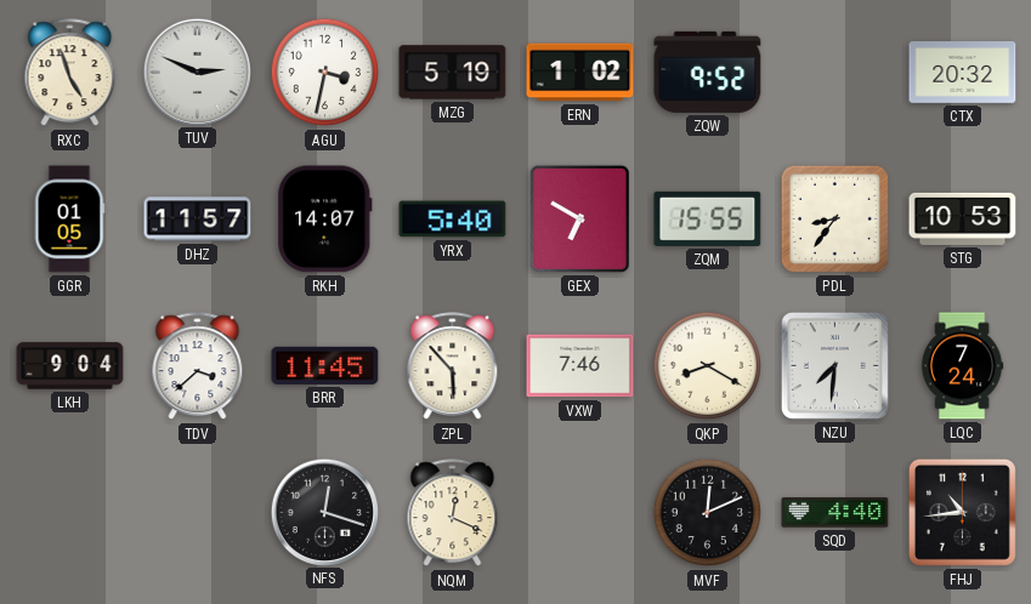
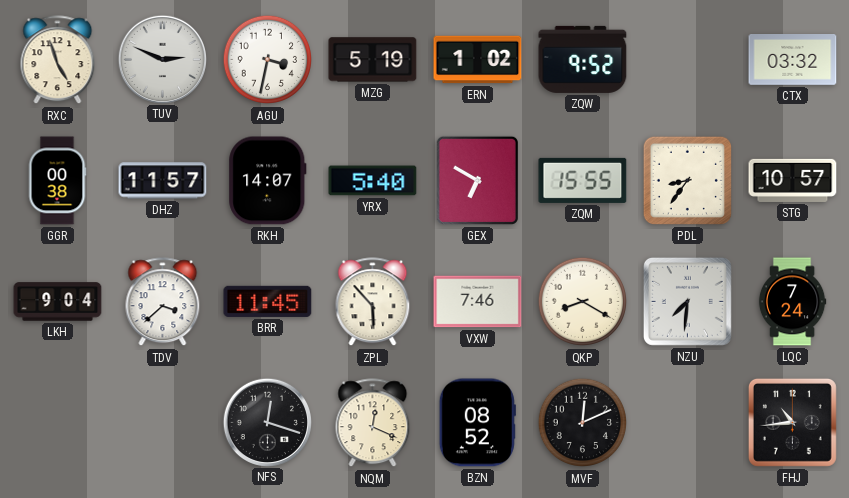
CTX: 20:32 -> 03:32
GGR: 01:05 -> 00:38
STG: 10:53 -> 10:57
BZN: none -> 08:52
SQD: 4:40 -> none
